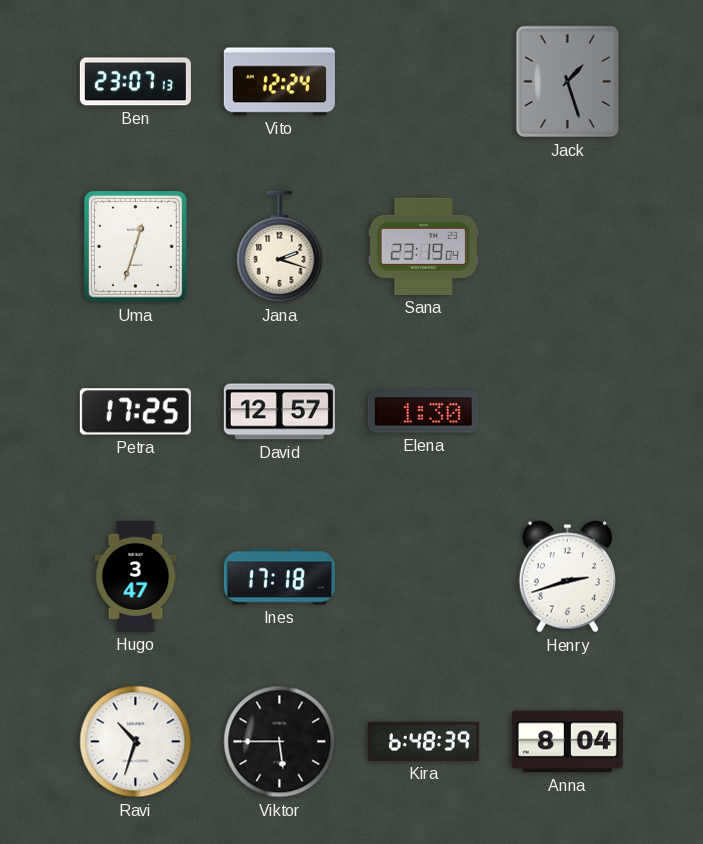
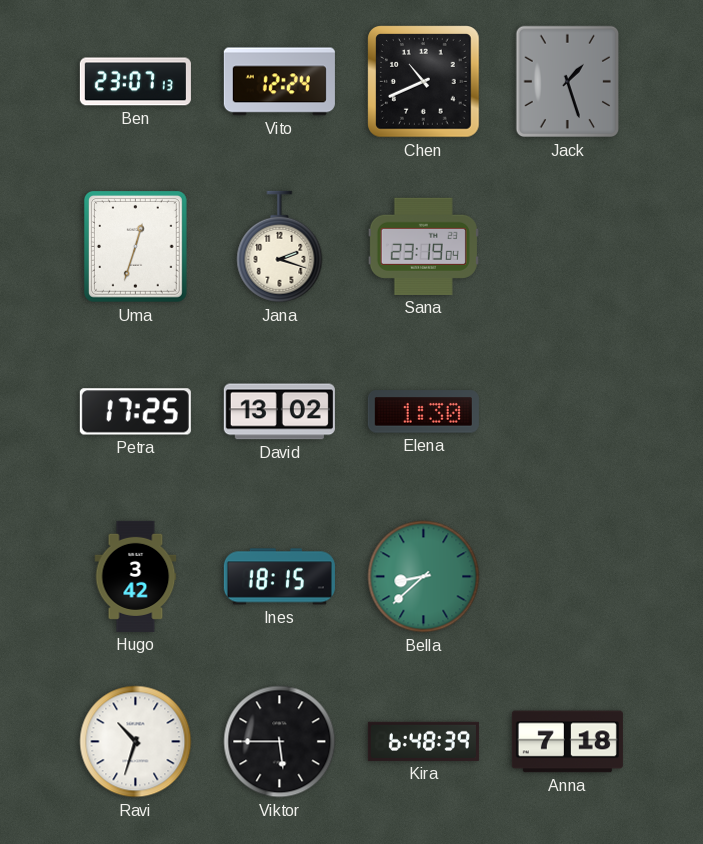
Chen: none -> 10:41
David: 12:57 -> 13:02
Hugo: 3:47 -> 3:42
Ines: 17:18 -> 18:15
Bella: none -> 8:38
Henry: 2:42 -> none
Anna: 8:04 -> 7:18
